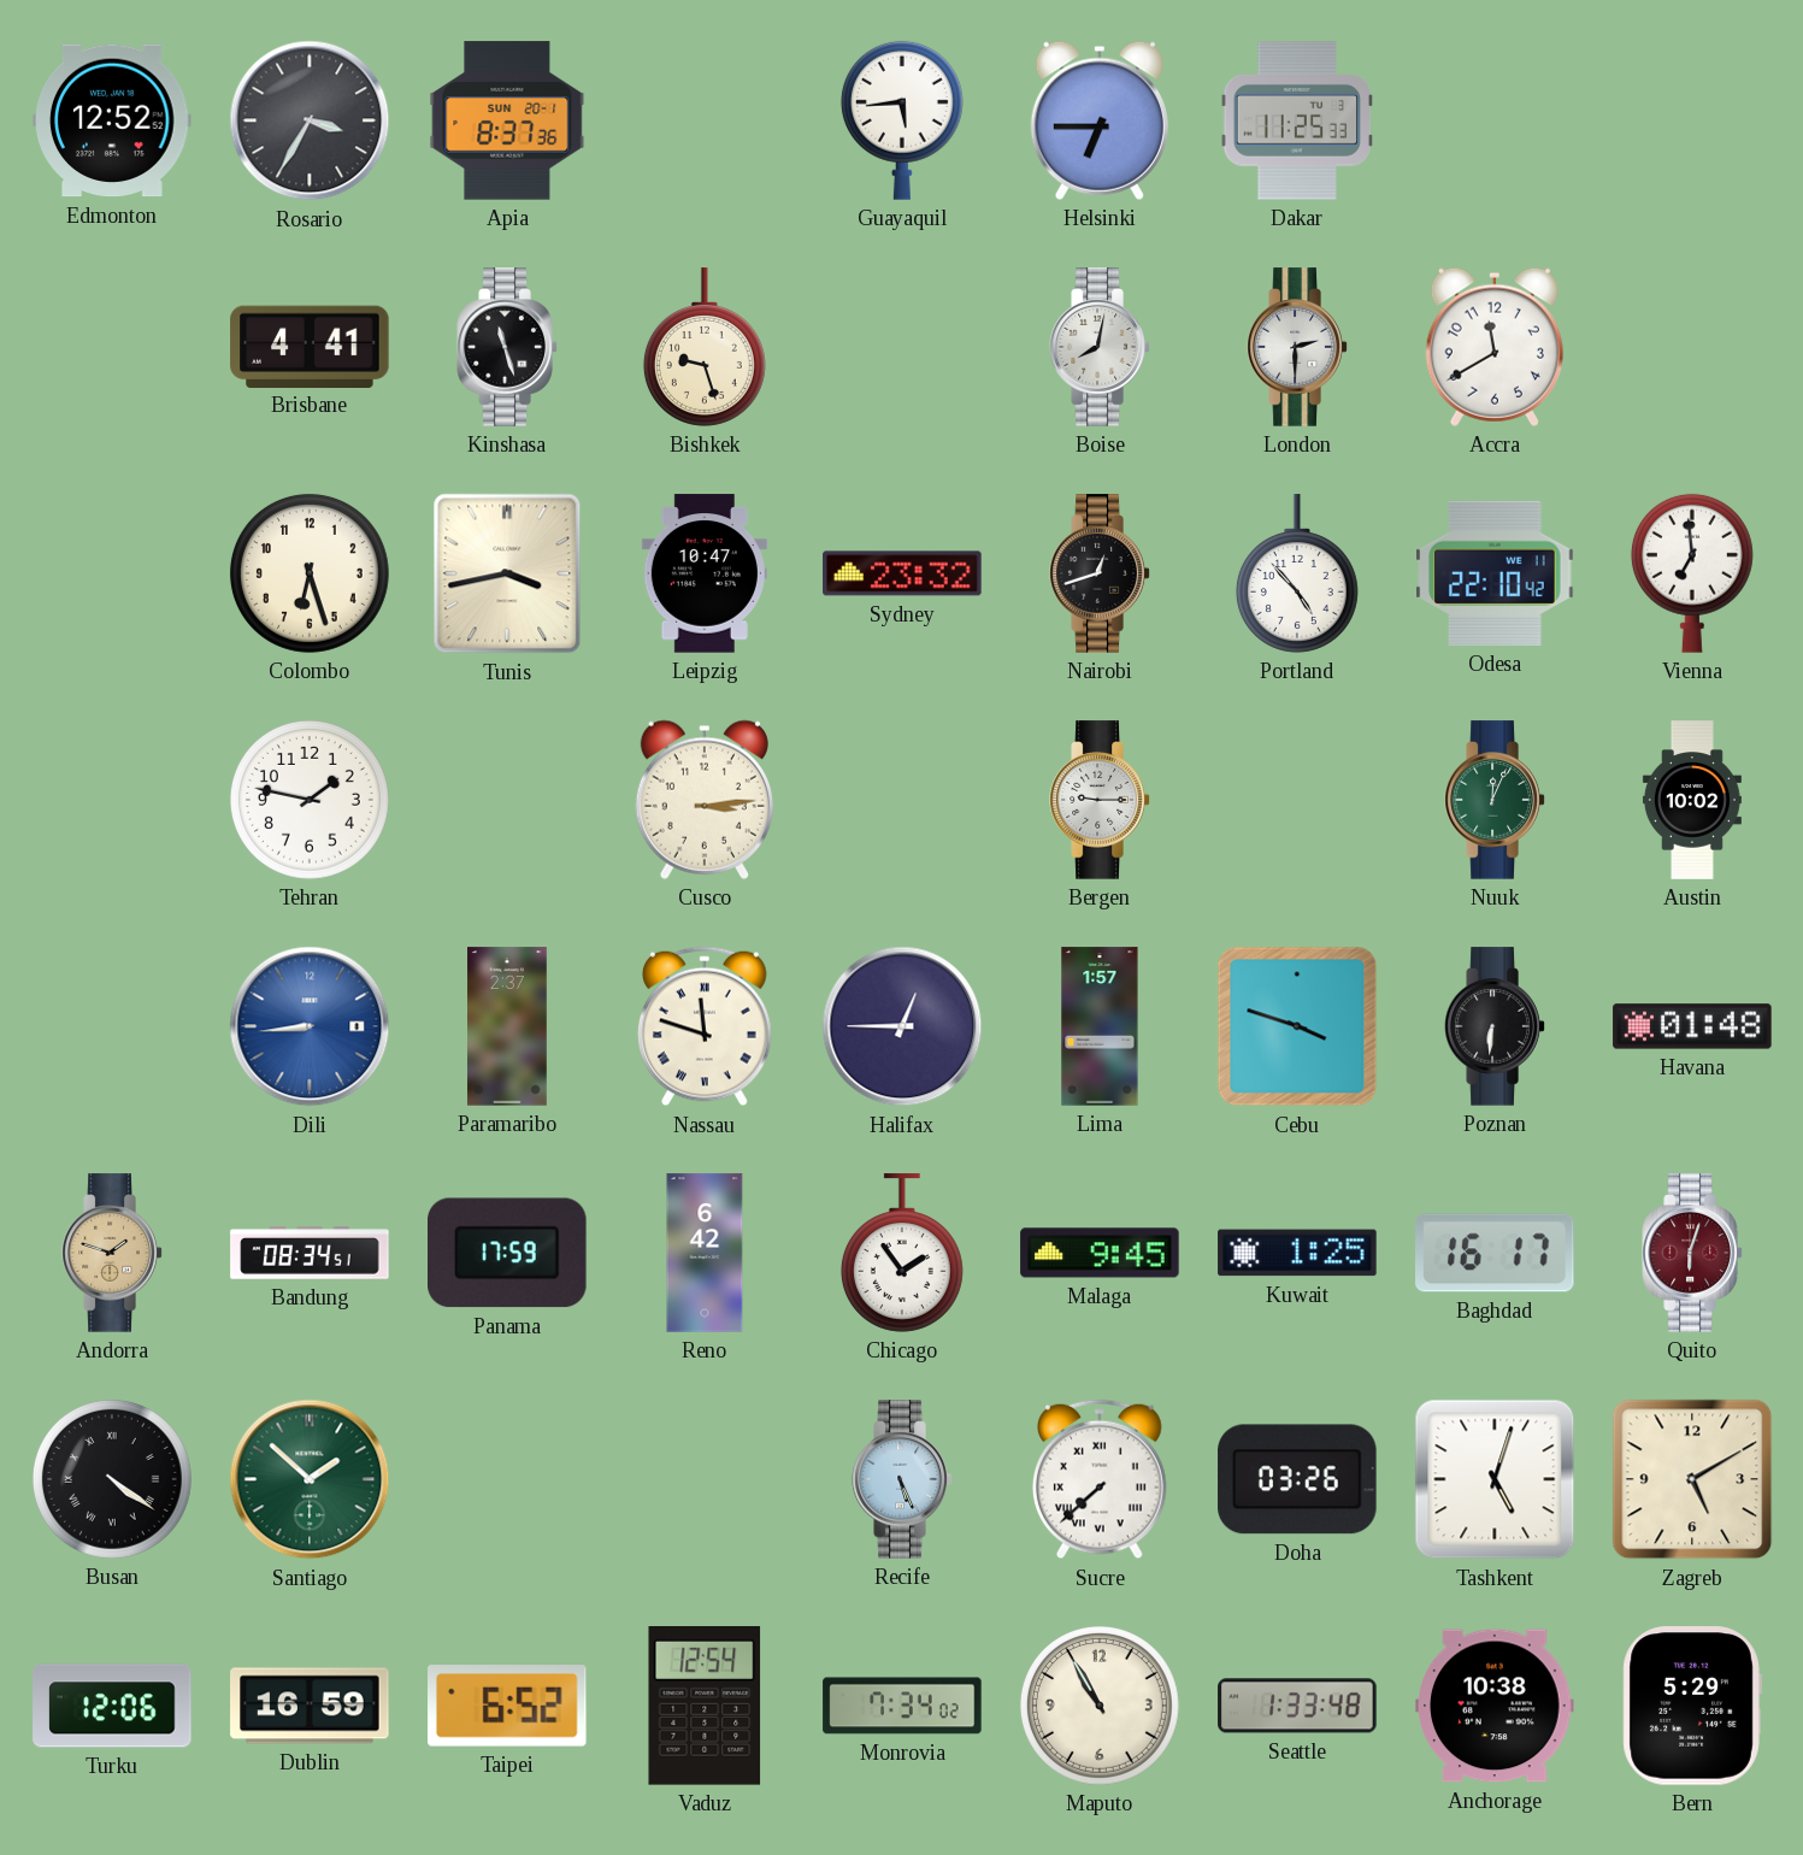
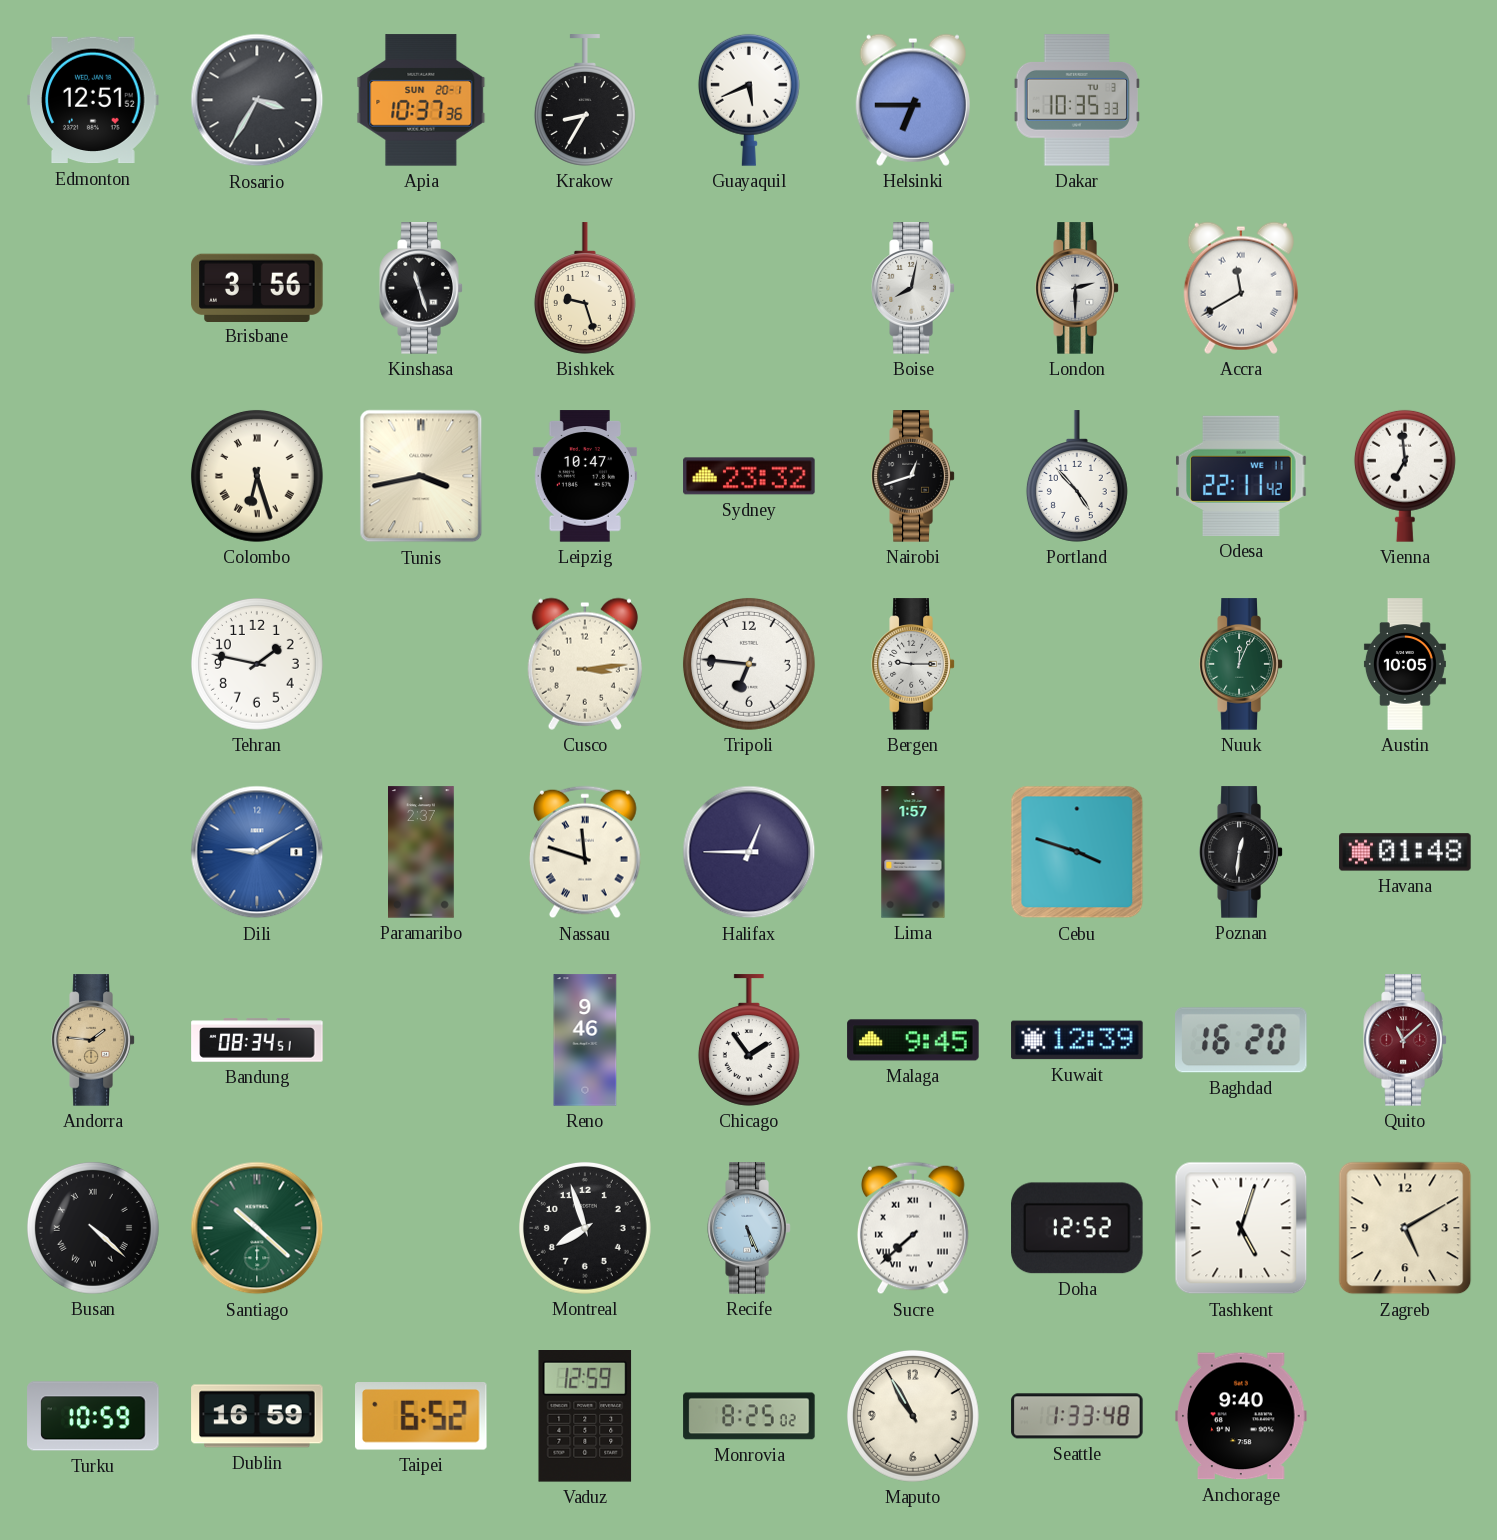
Edmonton: 12:52 -> 12:51
Apia: 8:37 -> 10:37
Krakow: none -> 8:35
Guayaquil: 5:44 -> 5:41
Dakar: 11:25 -> 10:35
Brisbane: 4:41 -> 3:56
Accra numerals: Arabic -> Roman
Colombo numerals: Arabic -> Roman
Odesa: 22:10 -> 22:11
Tripoli: none -> 6:46
Austin: 10:02 -> 10:05
Dili: 8:44 -> 9:10
Poznan: 6:31 -> 12:31
Andorra: 1:48 -> 1:46
Panama: 17:59 -> none
Reno: 6:42 -> 9:46
Kuwait: 1:25 -> 12:39
Baghdad: 16:17 -> 16:20
Quito: 6:03 -> 11:08
Busan: 4:21 -> 4:22
Santiago: 1:52 -> 10:22
Montreal: none -> 7:57
Doha: 03:26 -> 12:52
Turku: 12:06 -> 10:59
Vaduz: 12:54 -> 12:59
Monrovia: 7:34 -> 8:25
Anchorage: 10:38 -> 9:40
Bern: 5:29 -> none
